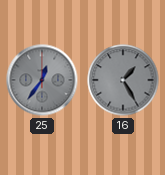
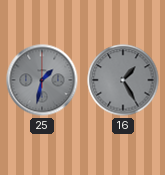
25: 12:36 -> 1:32
